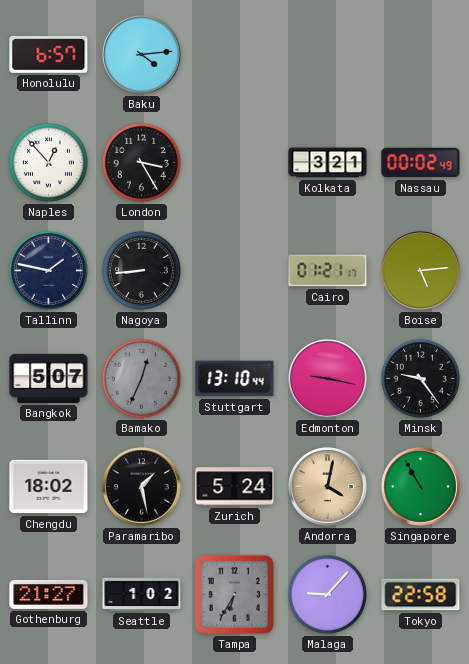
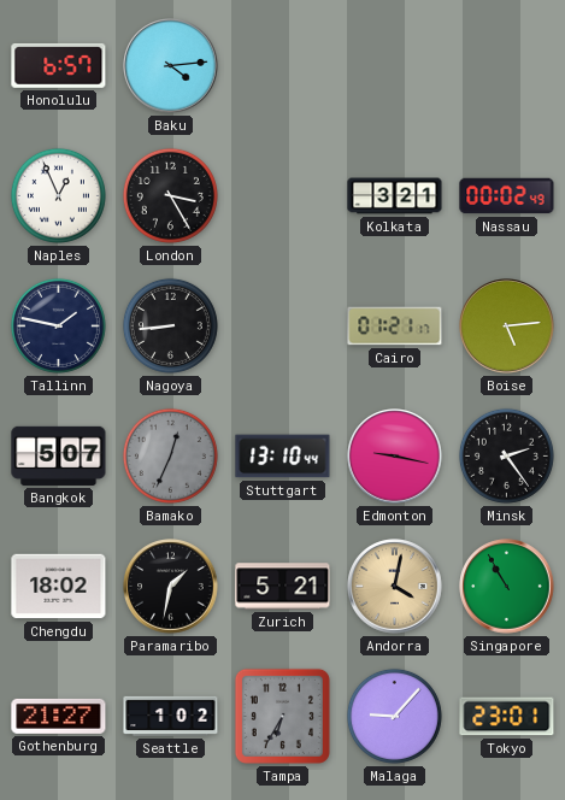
Naples: 12:53 -> 12:56
Minsk: 9:24 -> 2:24
Paramaribo: 1:28 -> 1:32
Zurich: 5:24 -> 5:21
Tokyo: 22:58 -> 23:01
